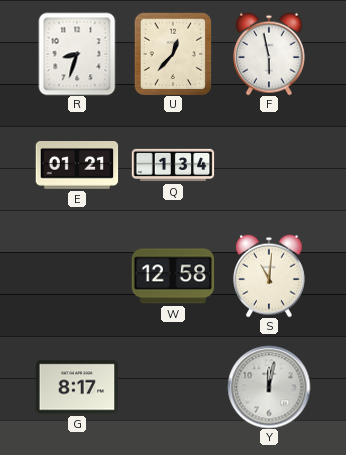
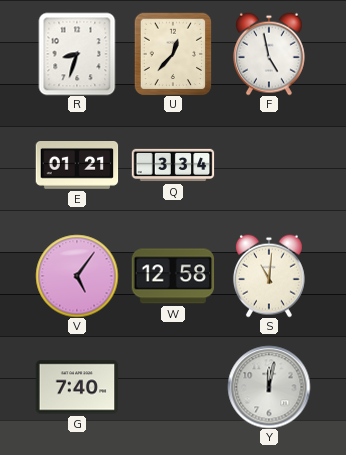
F: 5:58 -> 4:58
Q: 1:34 -> 3:34
V: none -> 5:06
G: 8:17 -> 7:40
